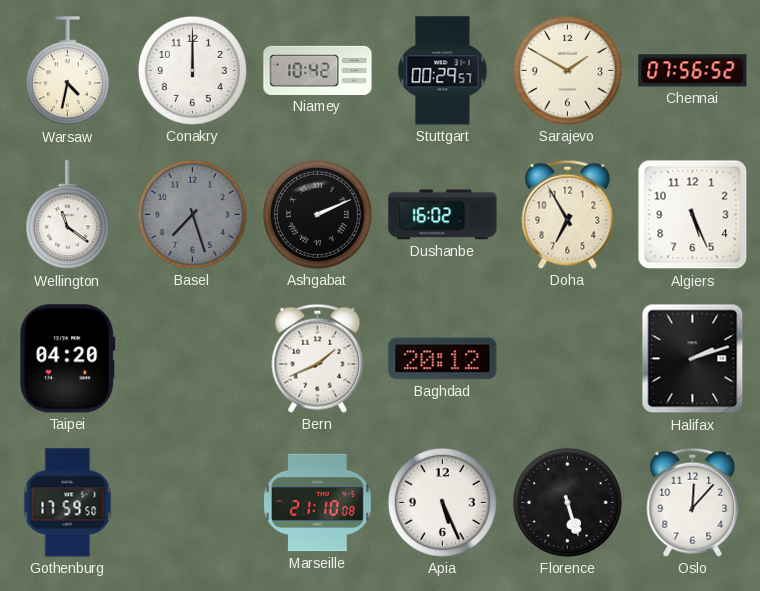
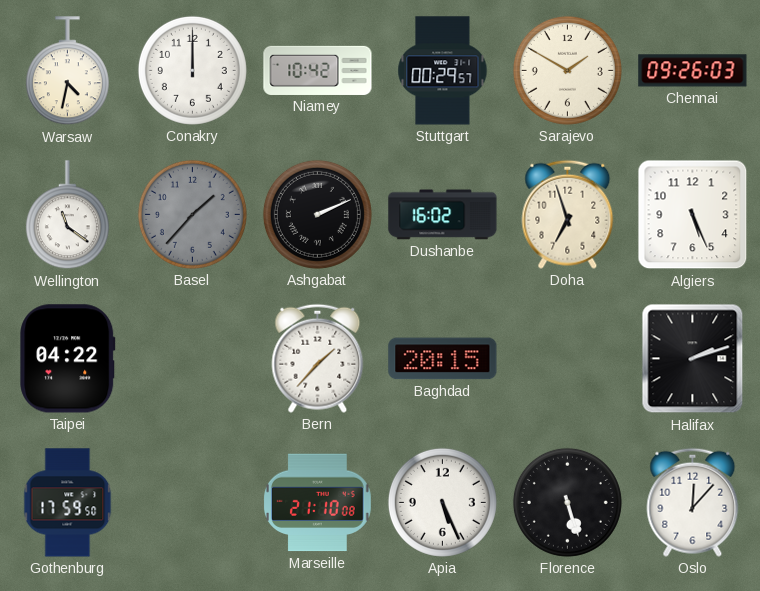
Chennai: 07:56 -> 09:26
Basel: 7:27 -> 1:37
Doha: 6:55 -> 6:57
Taipei: 04:20 -> 04:22
Bern: 1:41 -> 1:37
Baghdad: 20:12 -> 20:15
